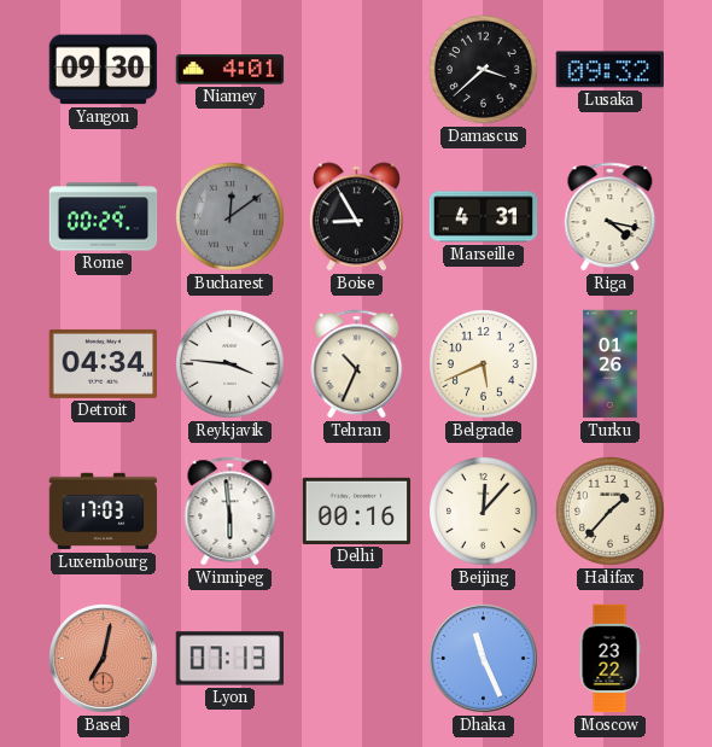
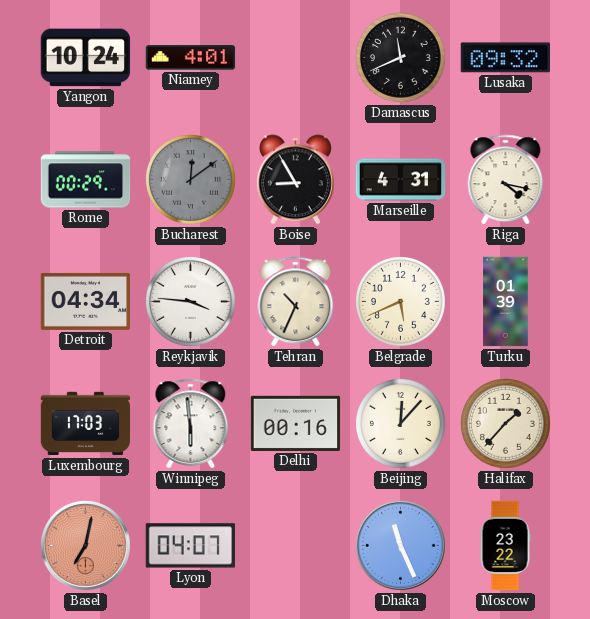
Yangon: 09:30 -> 10:24
Damascus: 3:38 -> 11:41
Turku: 01:26 -> 01:39
Lyon: 07:13 -> 04:07
